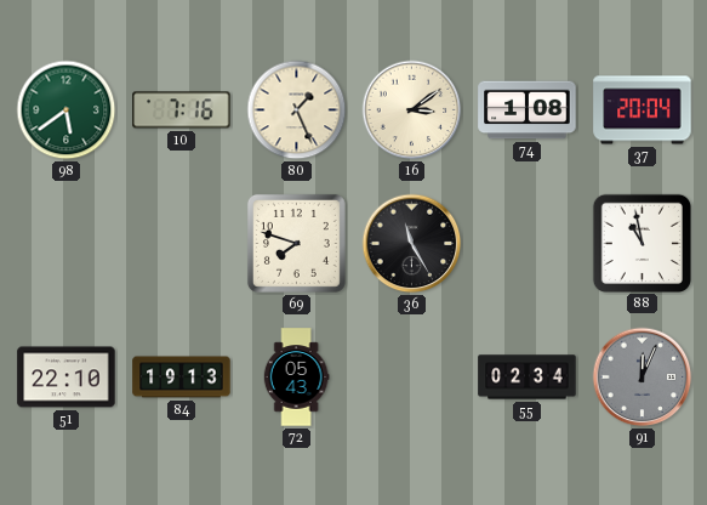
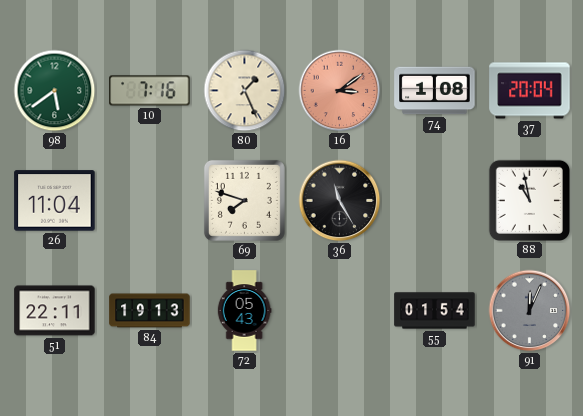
16 dial: cream -> salmon
26: none -> 11:04
51: 22:10 -> 22:11
55: 02:34 -> 01:54
